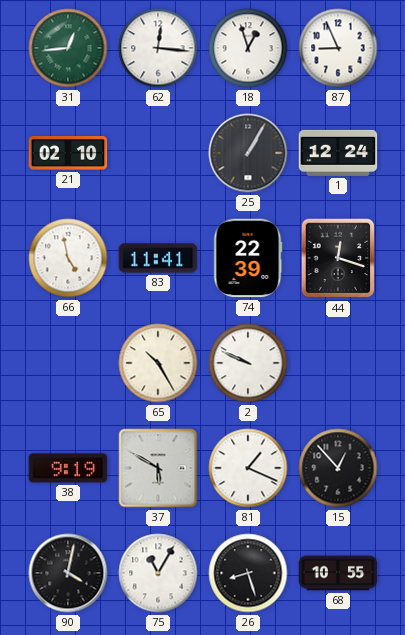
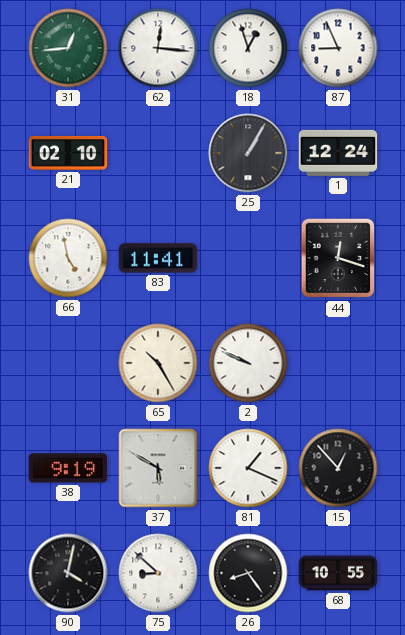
74: 22:39 -> none
75: 11:05 -> 8:52
26: 8:27 -> 8:24
